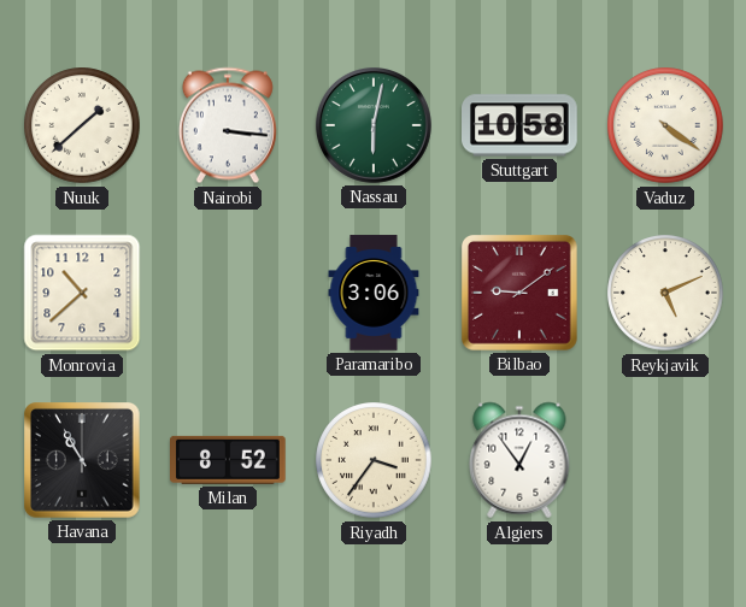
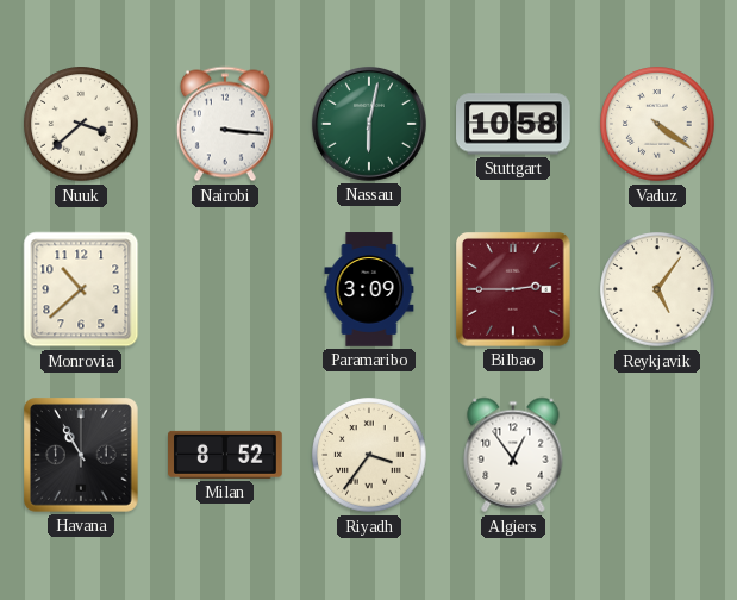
Nuuk: 1:38 -> 3:38
Paramaribo: 3:06 -> 3:09
Bilbao: 9:09 -> 2:45
Reykjavik: 5:11 -> 5:06
